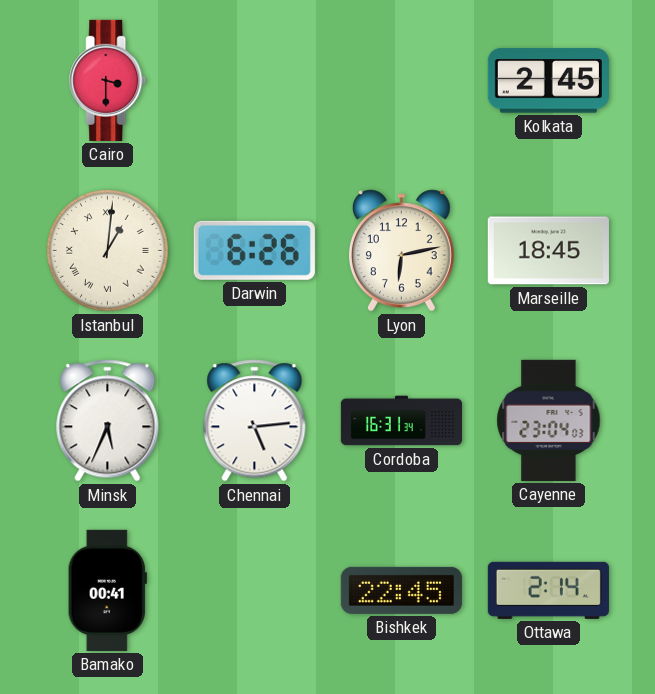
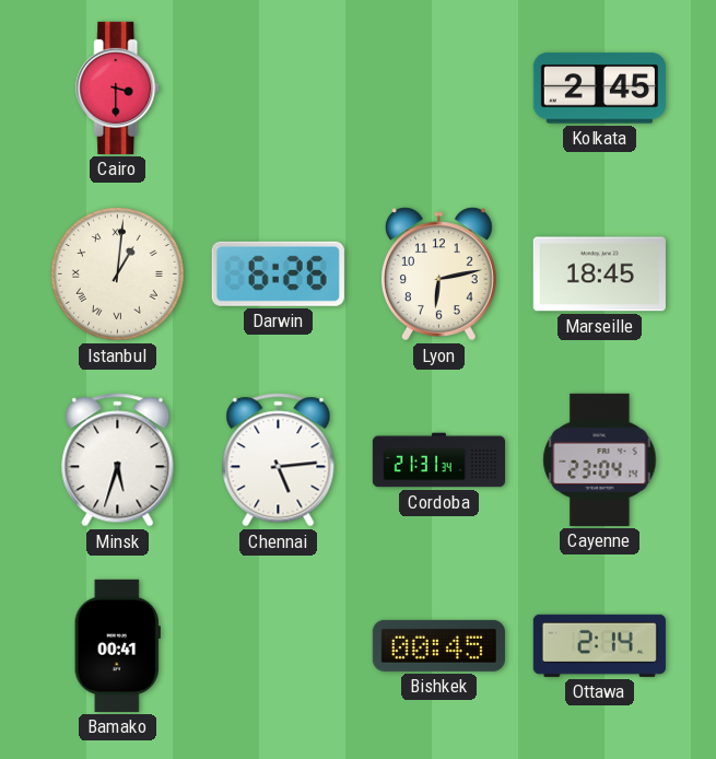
Minsk: 5:34 -> 5:33
Cordoba: 16:31 -> 21:31
Cayenne: 23:04:03 -> 23:04:14
Bishkek: 22:45 -> 00:45
